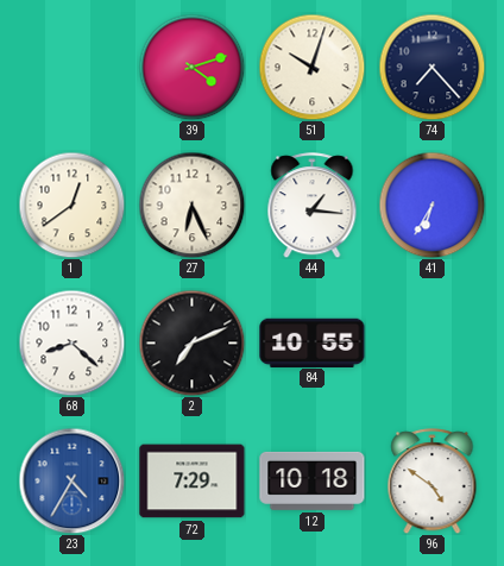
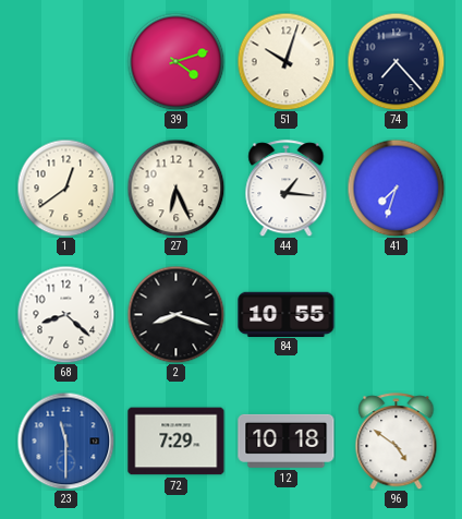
41: 6:35 -> 7:33
2: 7:11 -> 8:18
23: 4:35 -> 11:30
